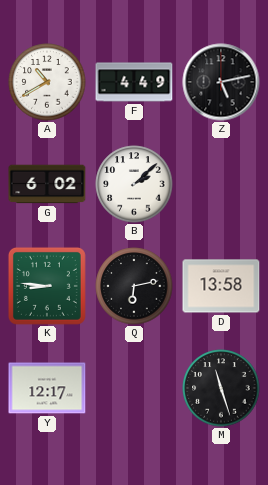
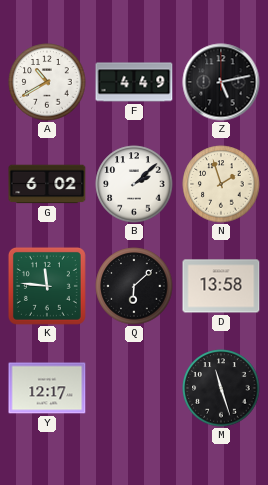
N: none -> 1:57
K: 8:46 -> 11:46
Q: 6:13 -> 6:08
